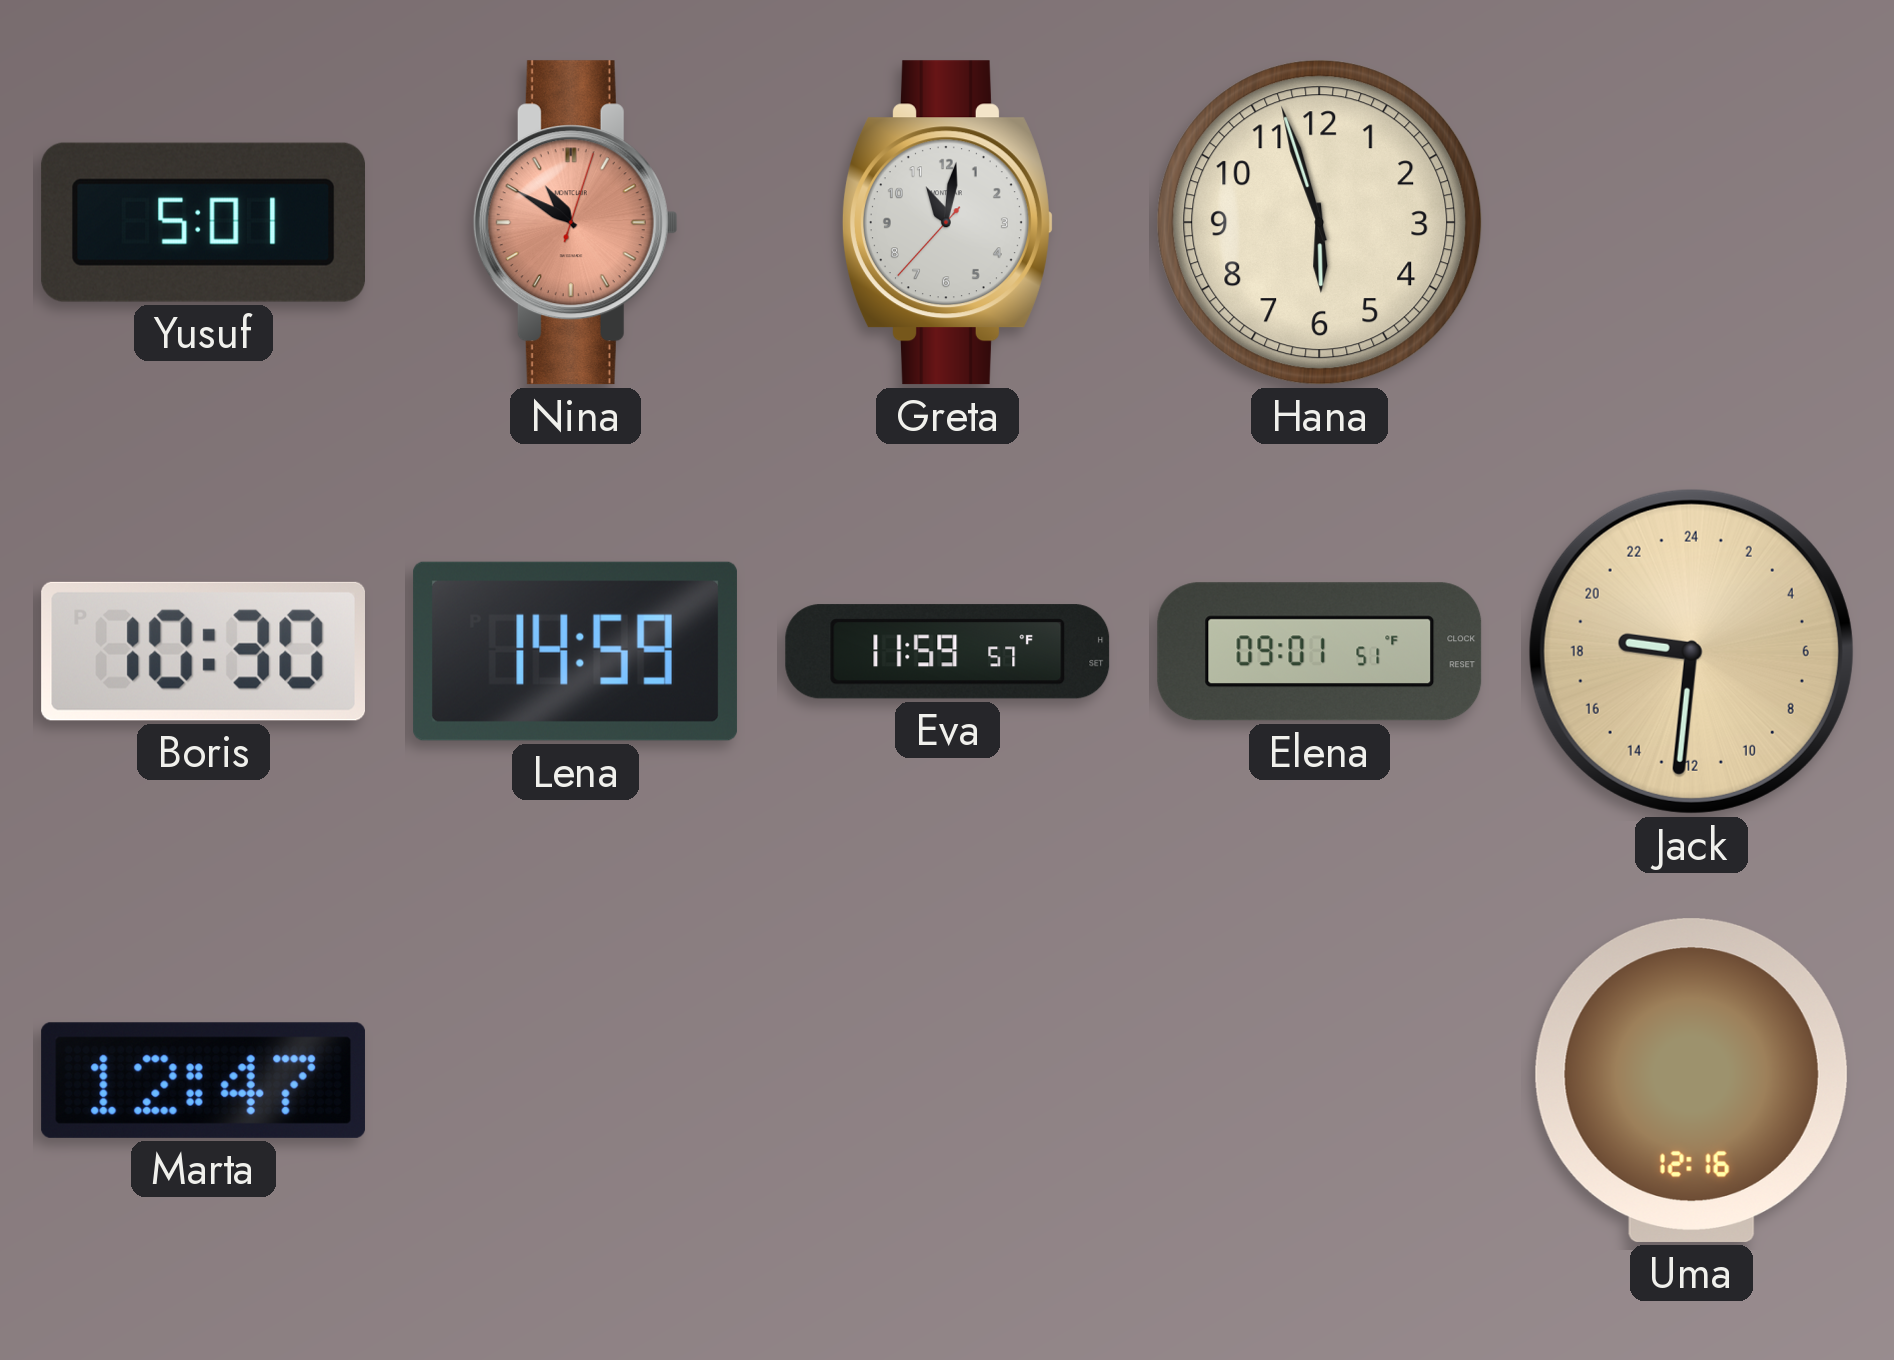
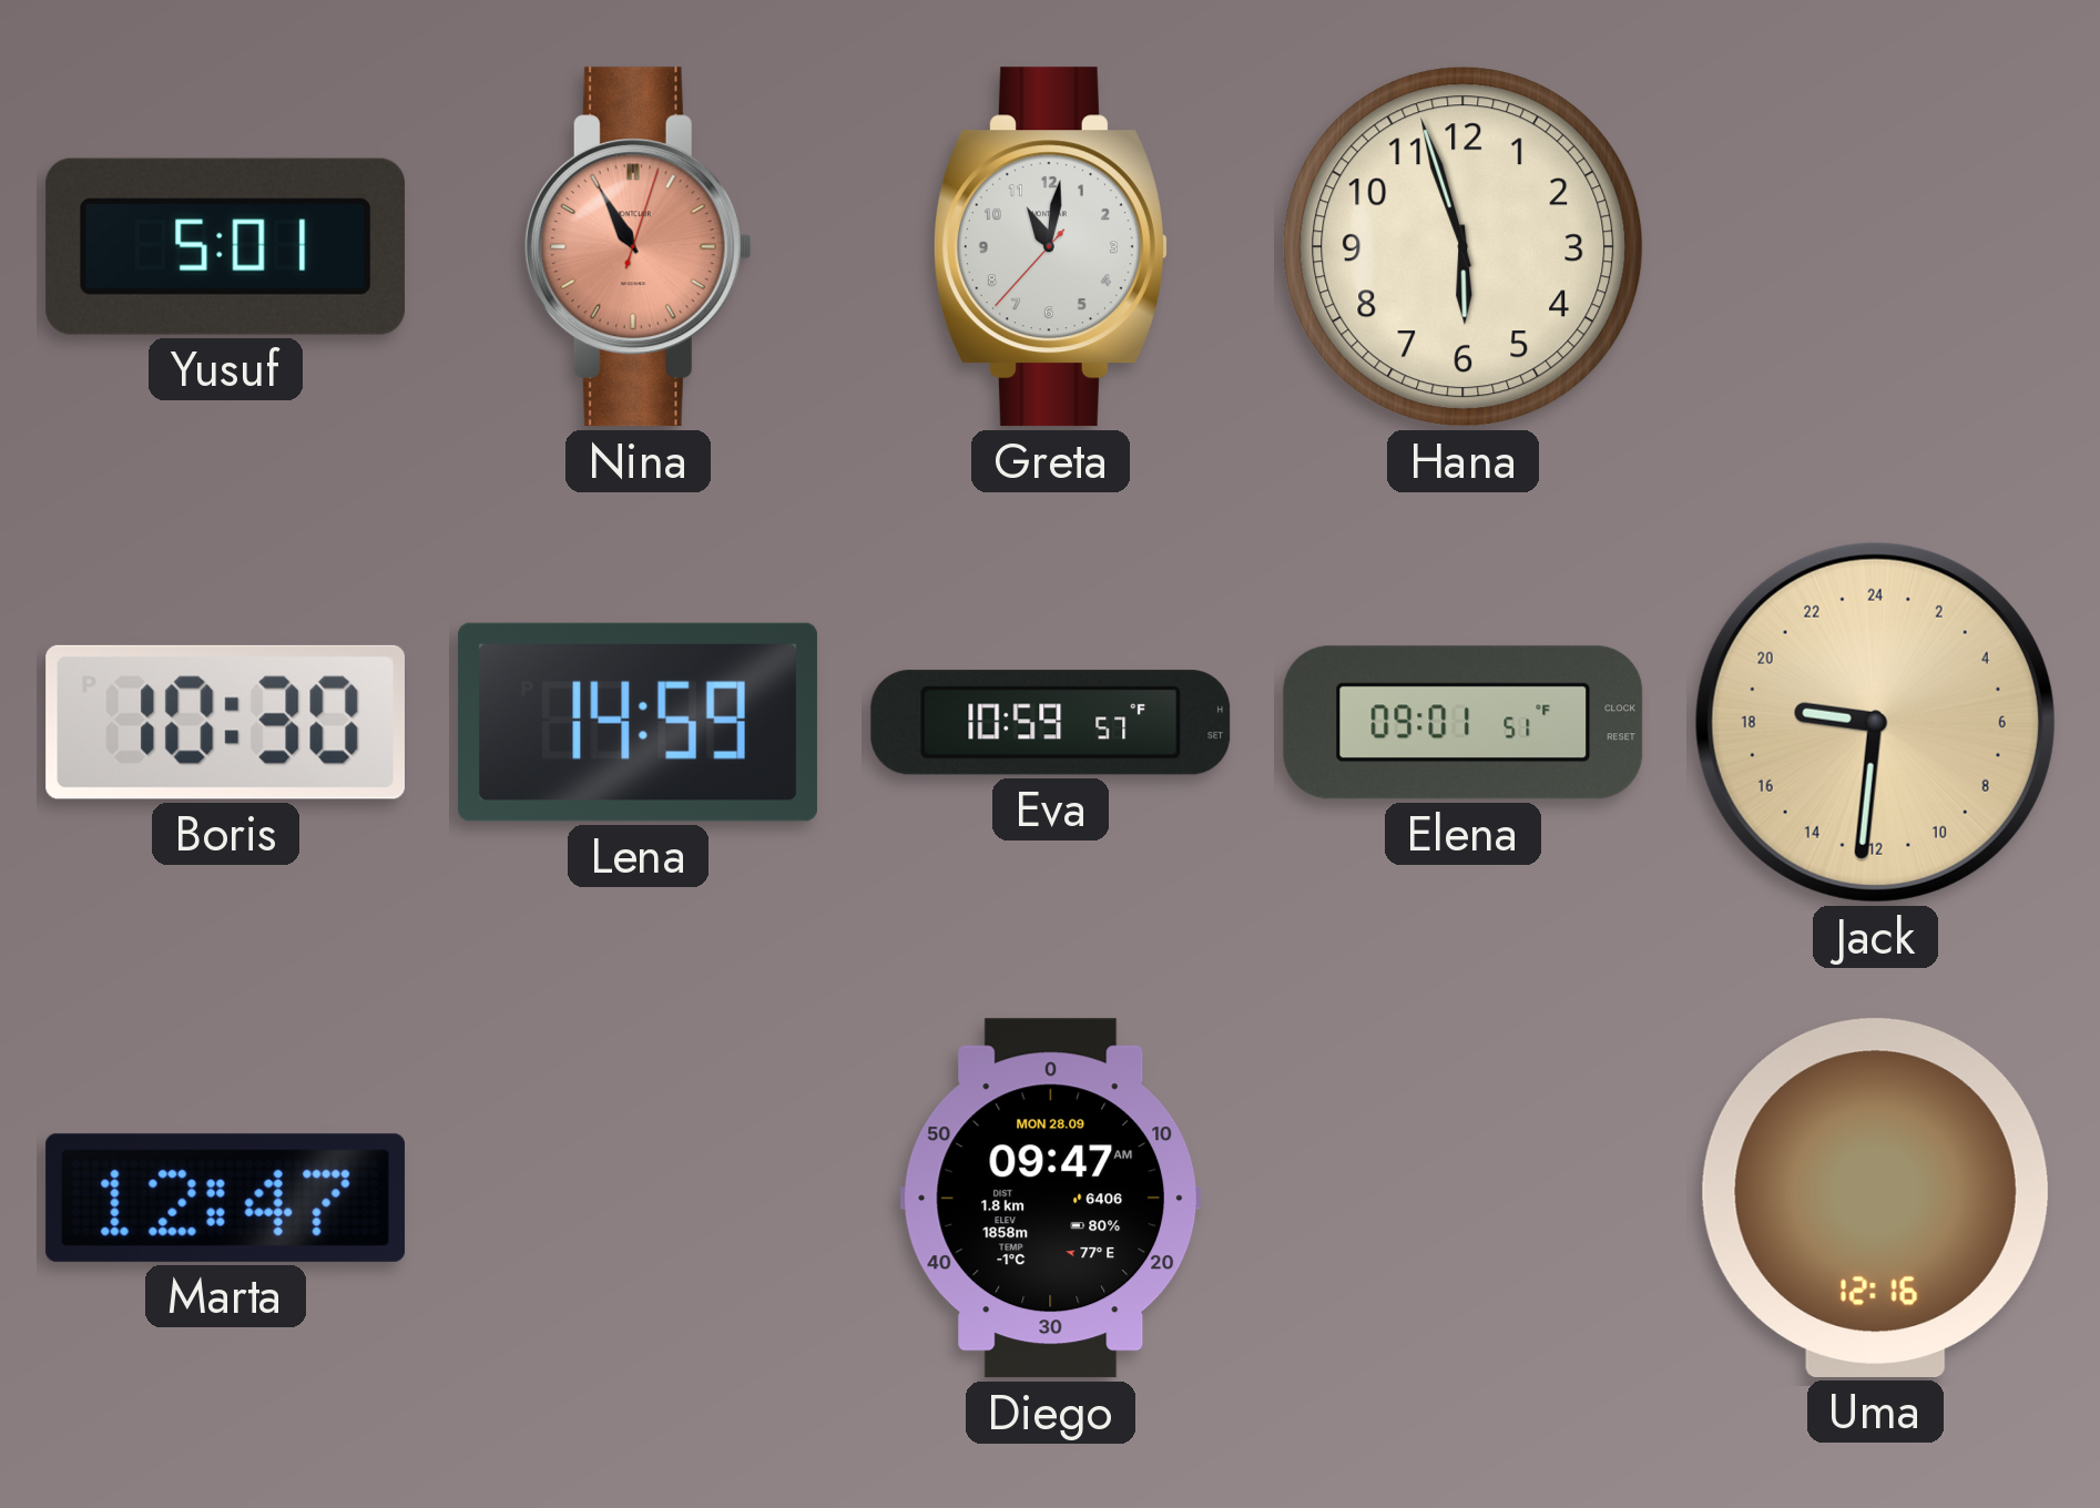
Nina: 10:50 -> 10:55
Eva: 11:59 -> 10:59
Diego: none -> 09:47
